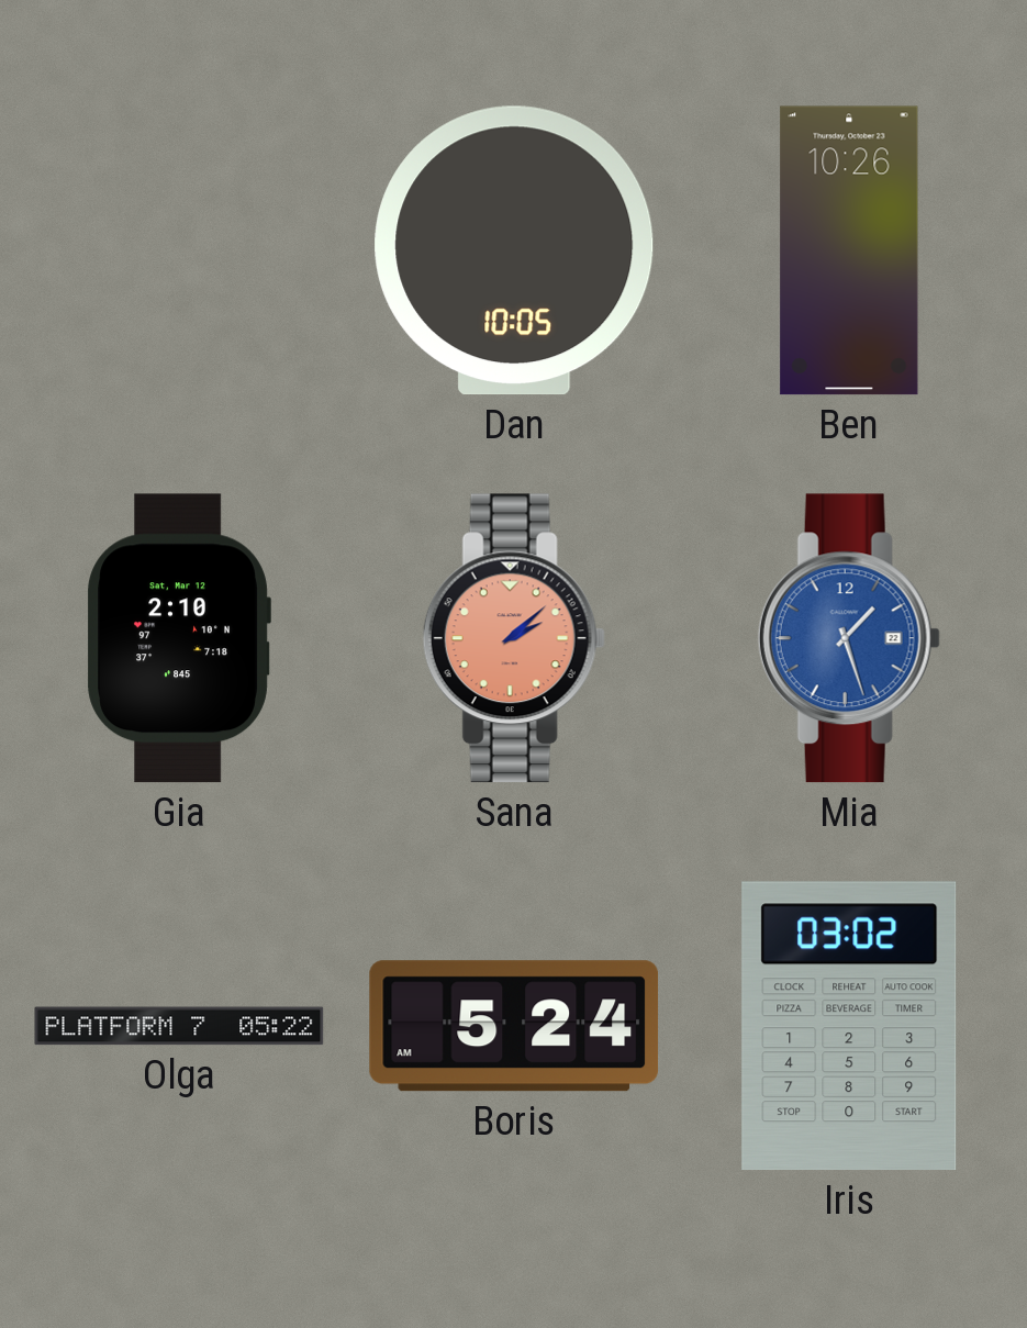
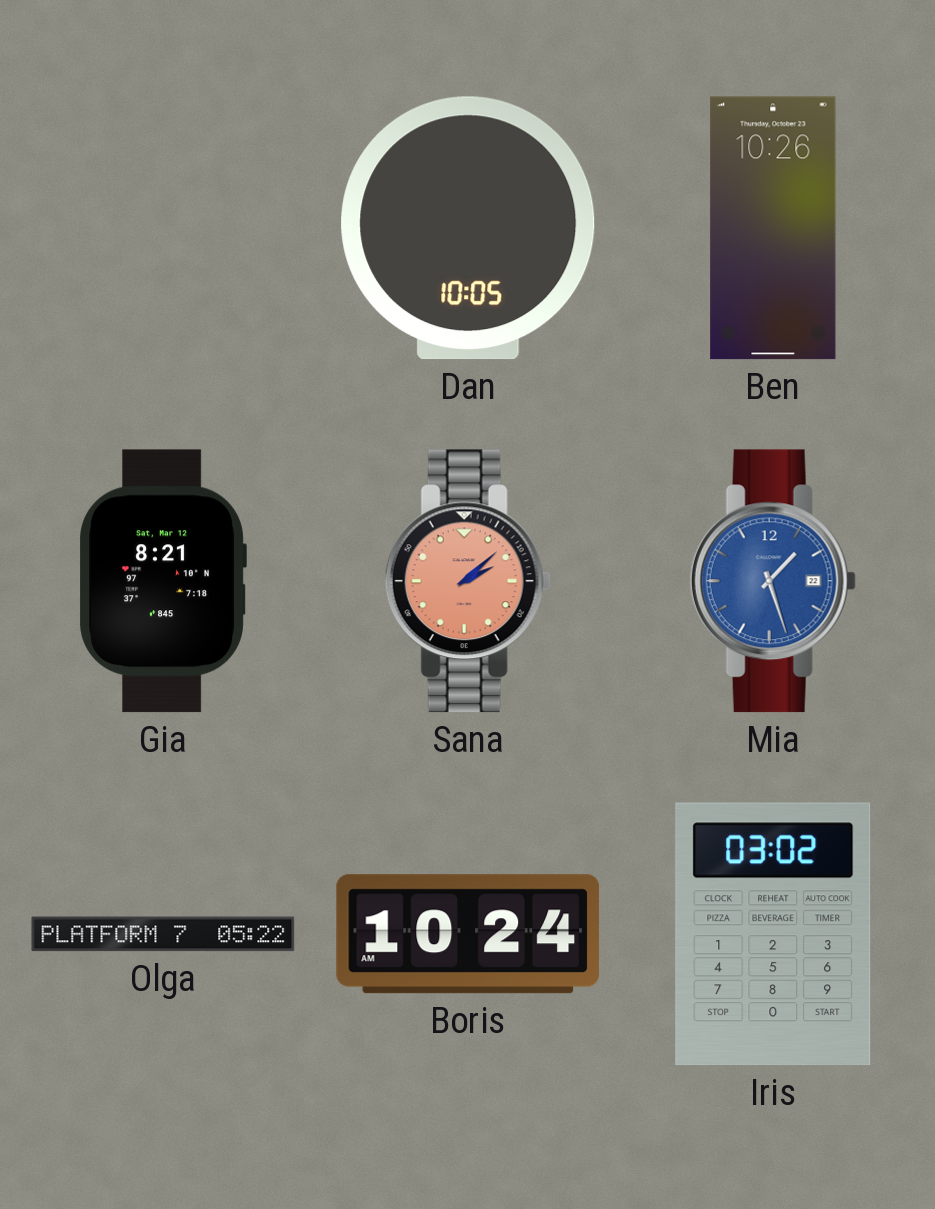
Gia: 2:10 -> 8:21
Boris: 5:24 -> 10:24
